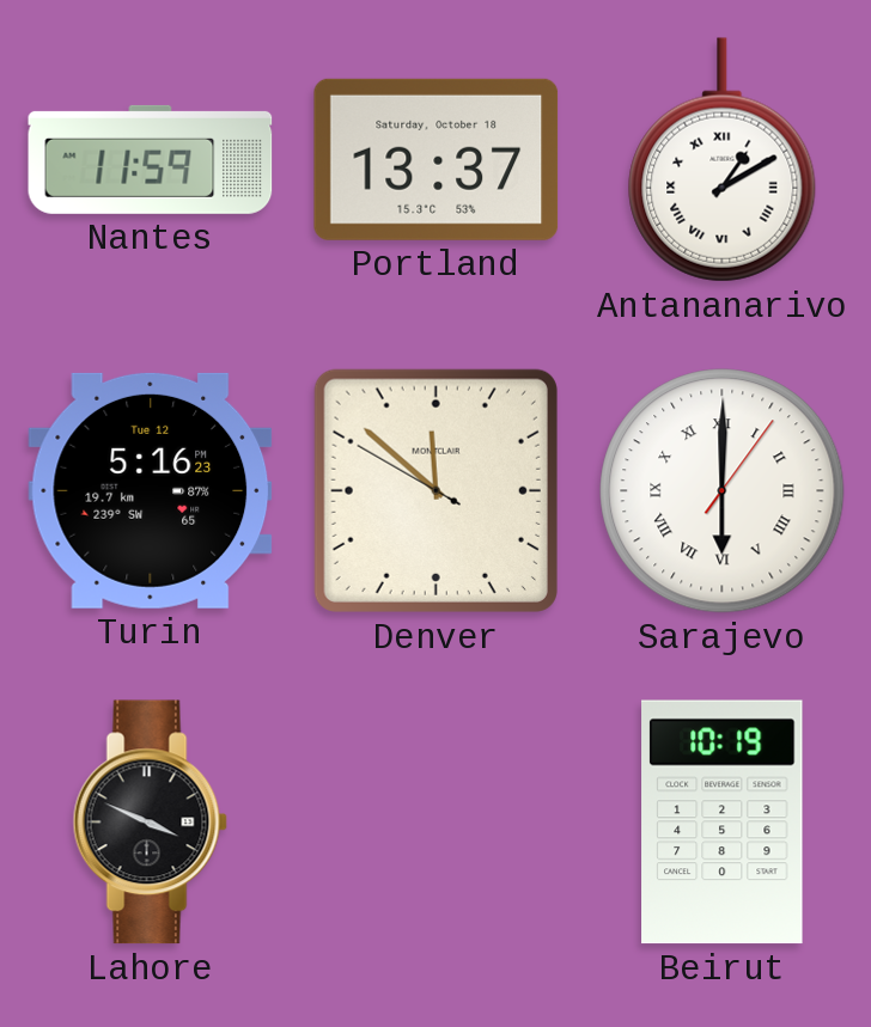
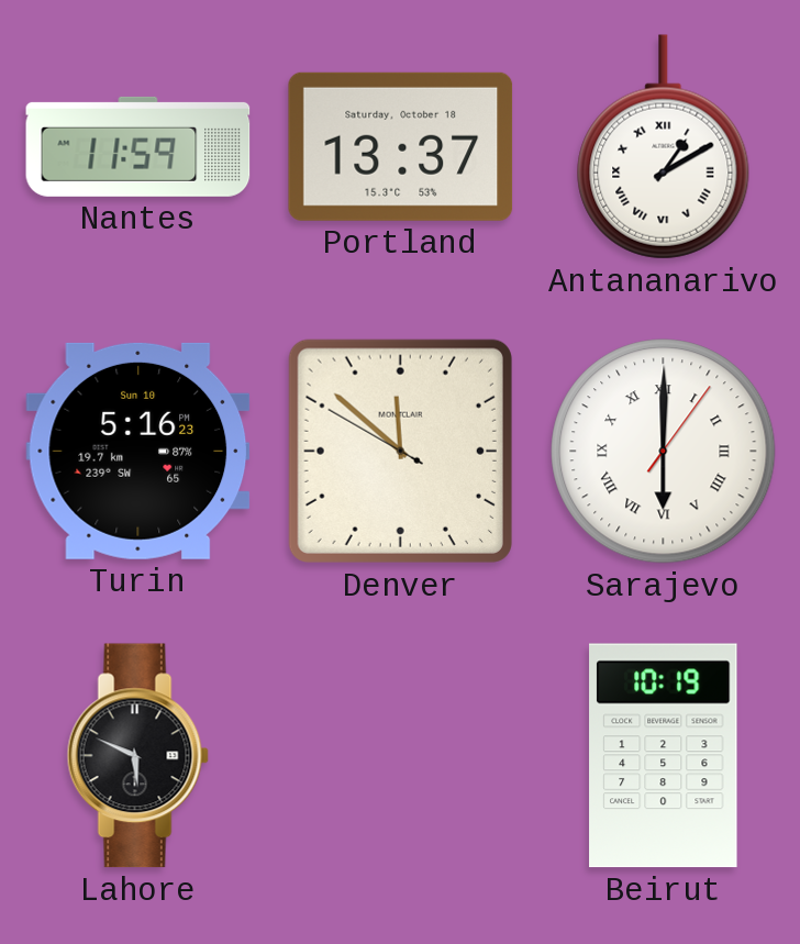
Turin date: Tue 12 -> Sun 10
Lahore: 3:49 -> 5:49
